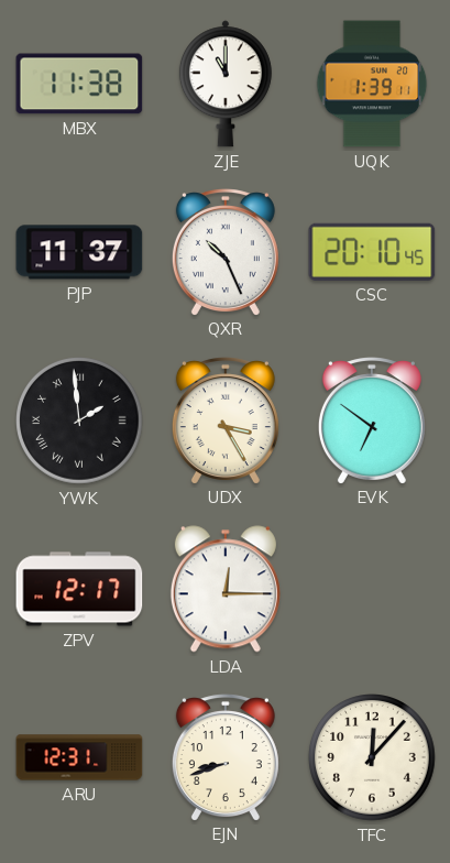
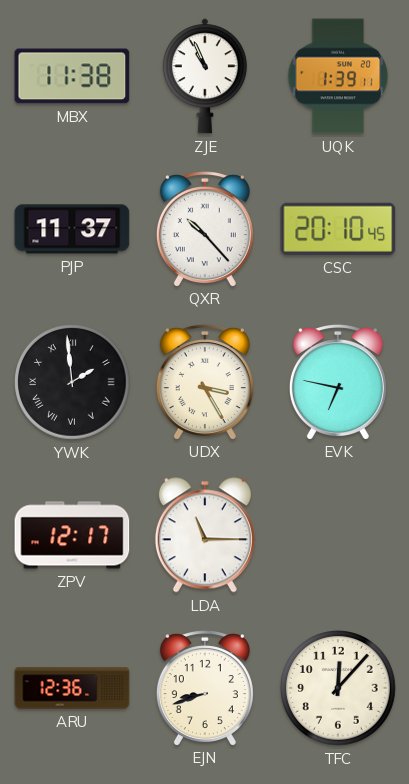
ZJE: 11:00 -> 10:56
QXR: 10:26 -> 10:23
EVK: 6:51 -> 6:47
LDA: 12:15 -> 11:15
ARU: 12:31 -> 12:36
